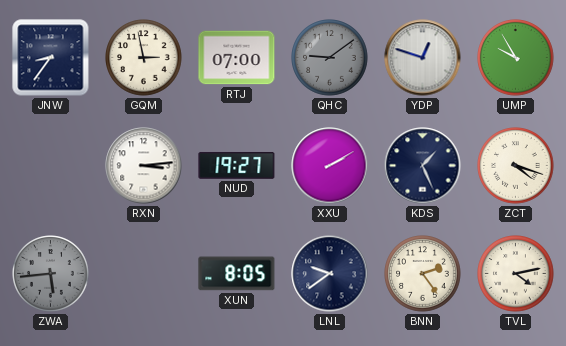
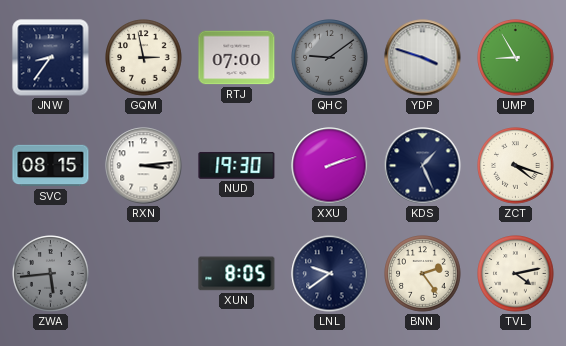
YDP: 12:48 -> 3:48
UMP: 9:55 -> 8:55
SVC: none -> 08:15
NUD: 19:27 -> 19:30
XXU: 2:10 -> 2:12
